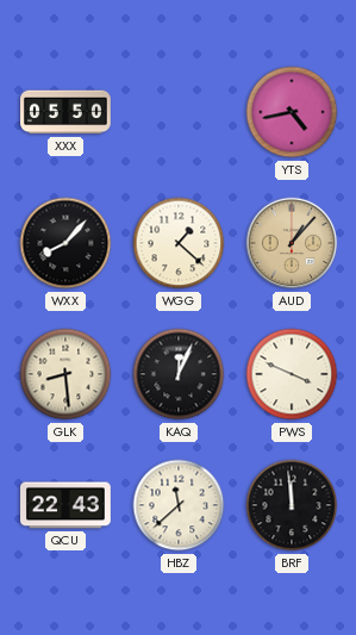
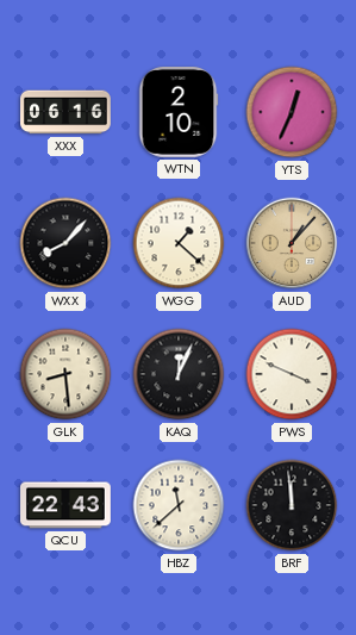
XXX: 05:50 -> 06:16
WTN: none -> 2:10
YTS: 4:43 -> 12:34
